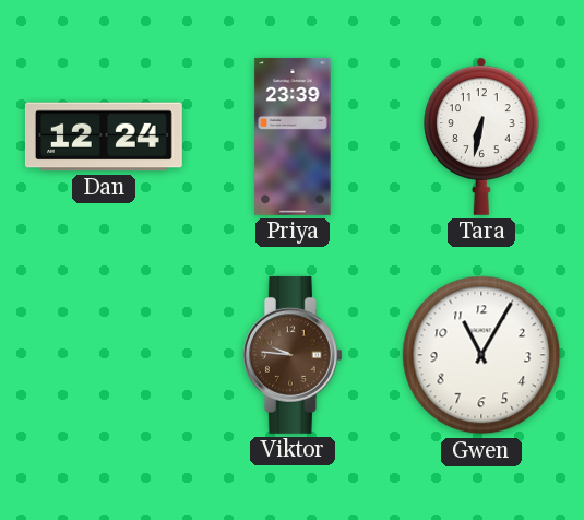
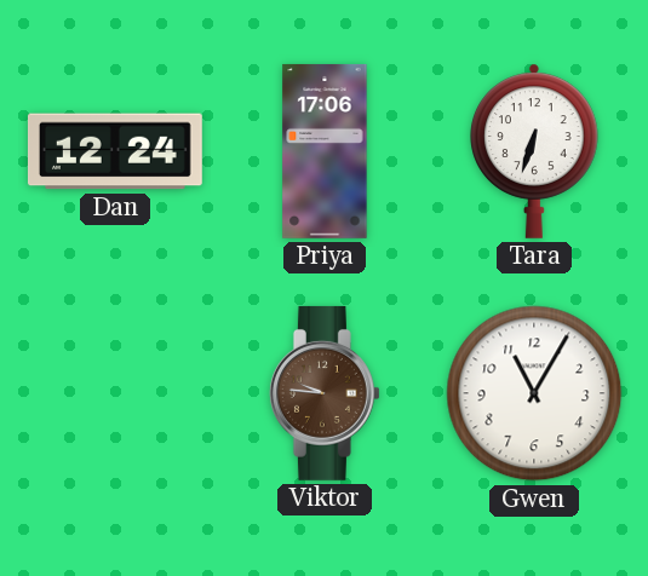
Priya: 23:39 -> 17:06
Tara: 6:32 -> 6:33
